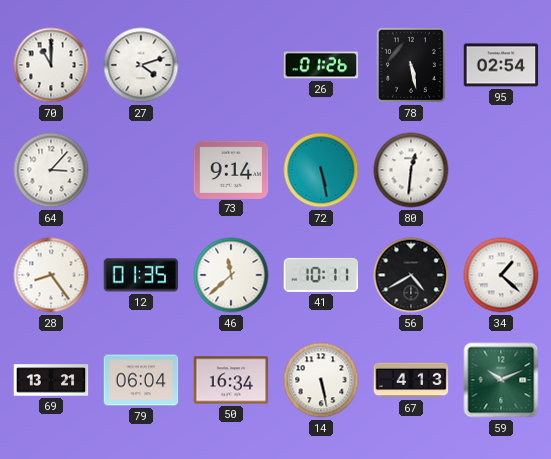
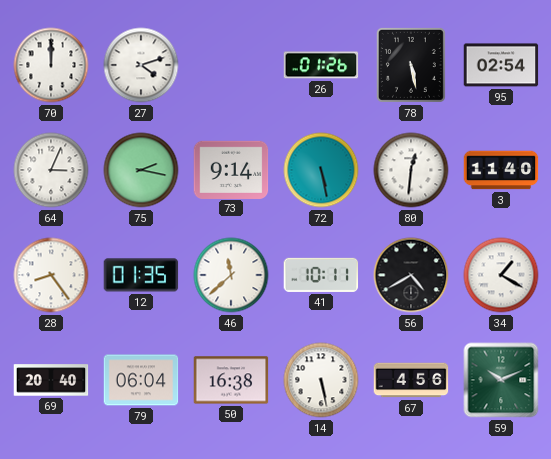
70: 11:00 -> 12:00
64: 3:07 -> 3:04
75: none -> 2:17
3: none -> 11:40
34: 1:22 -> 1:20
69: 13:21 -> 20:40
50: 16:34 -> 16:38
67: 4:13 -> 4:56
